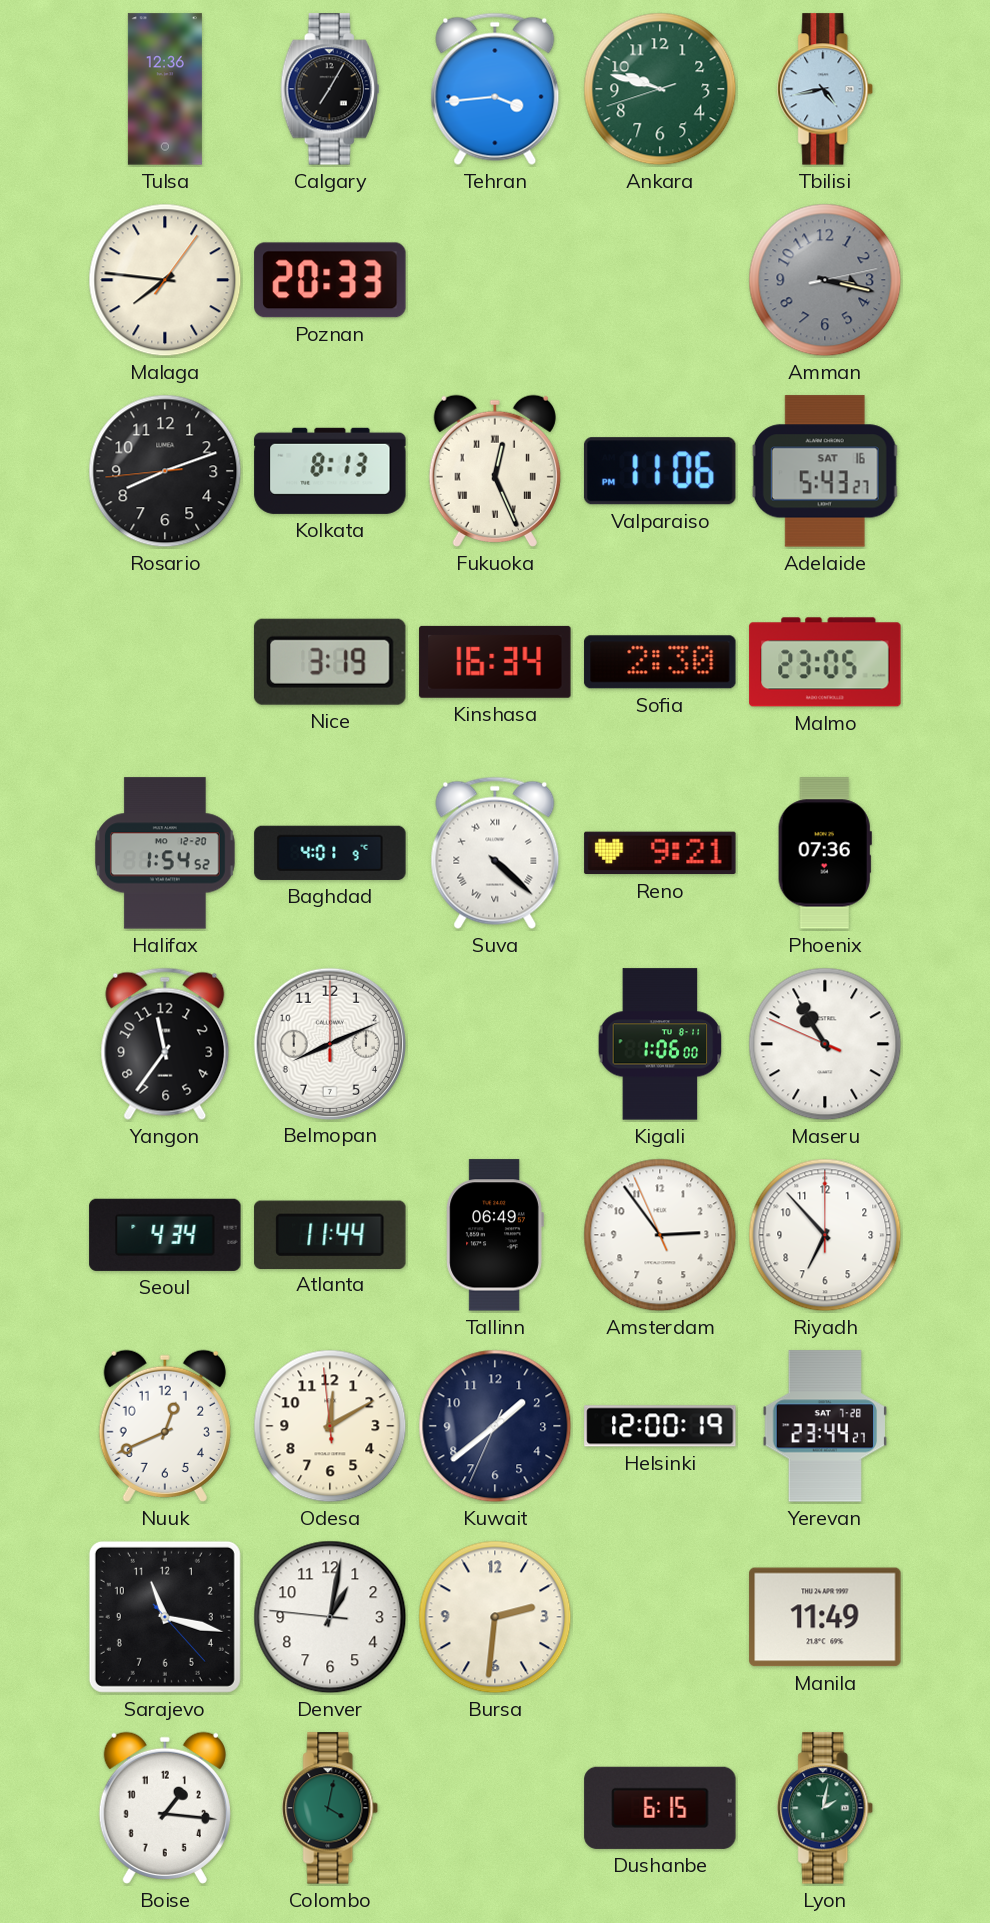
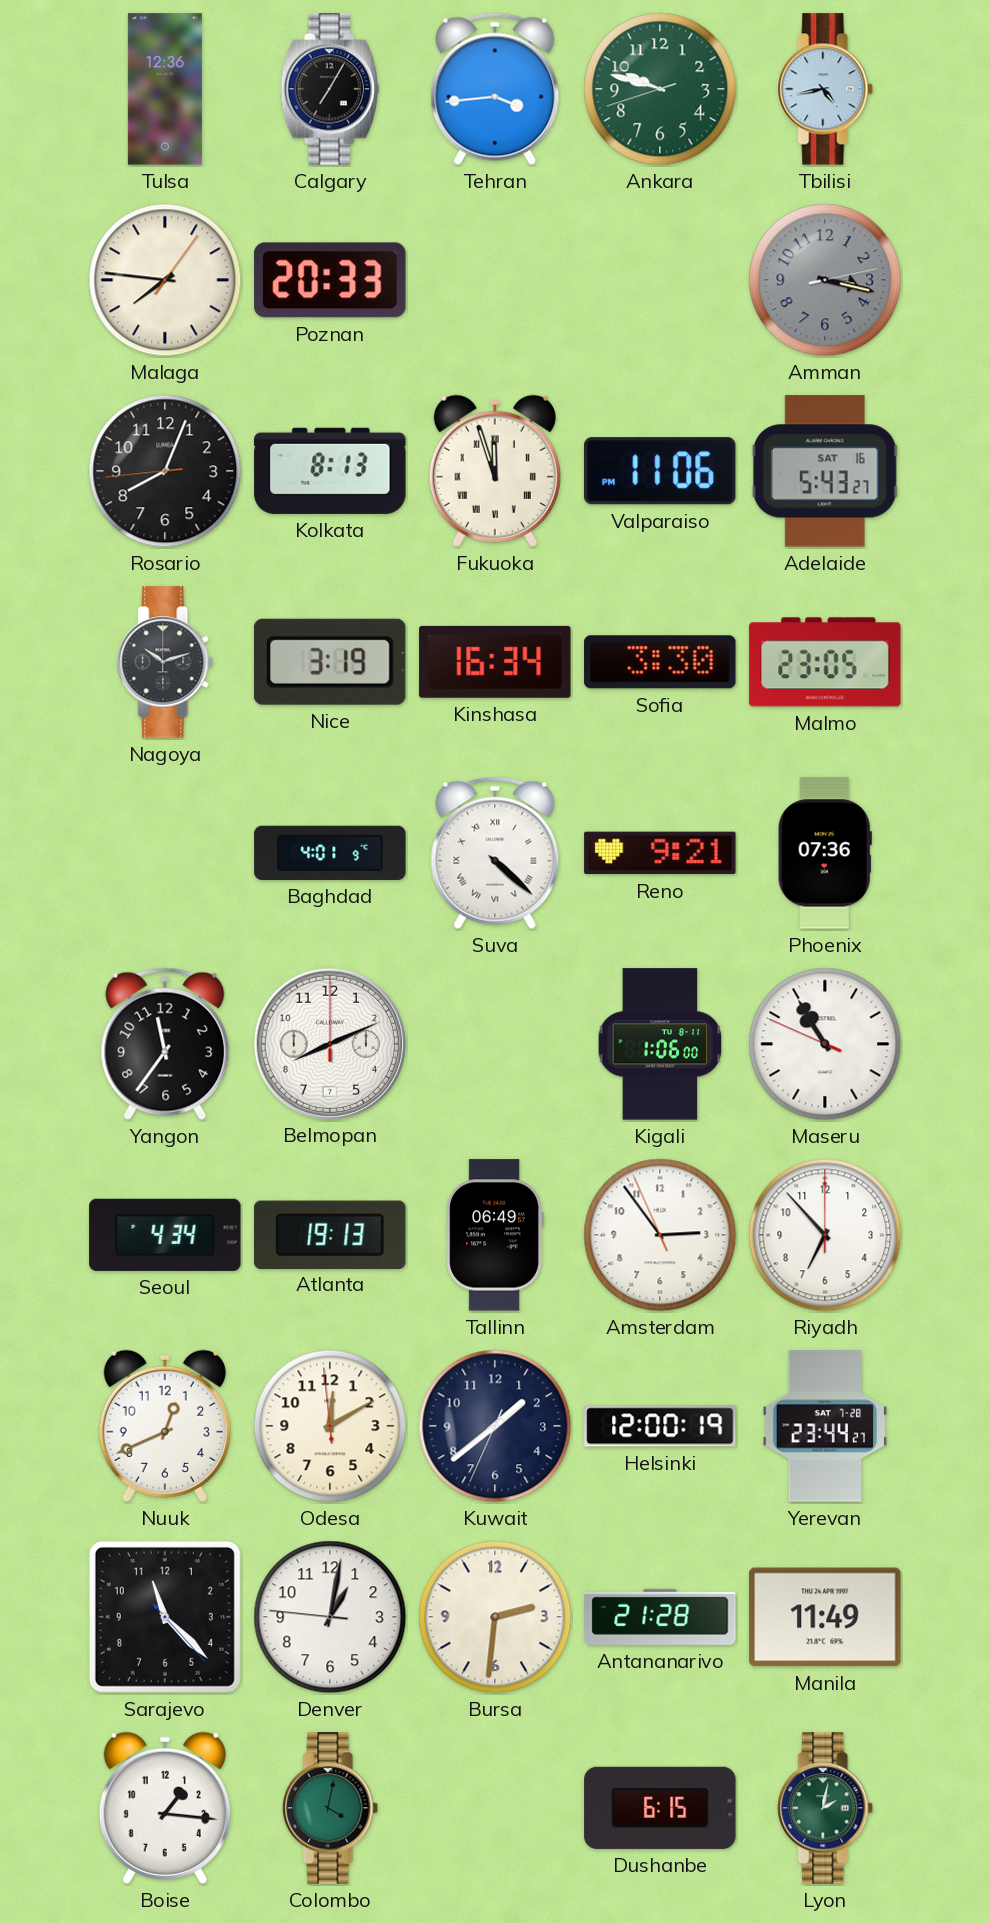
Rosario: 8:11 -> 8:03
Fukuoka: 12:26 -> 11:57
Nagoya: none -> 10:12
Sofia: 2:30 -> 3:30
Halifax: 1:54 -> none
Atlanta: 11:44 -> 19:13
Sarajevo: 11:17 -> 11:22
Antananarivo: none -> 21:28
